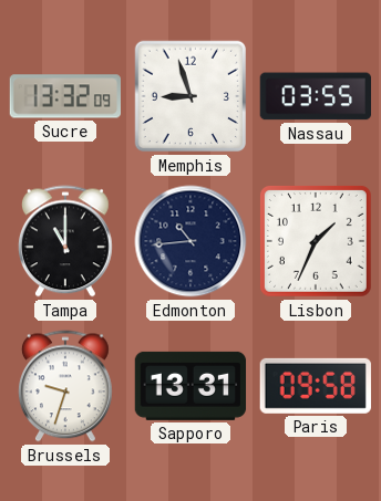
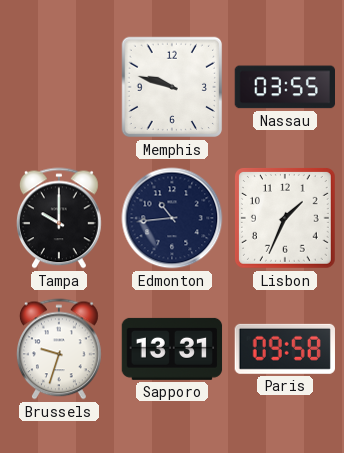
Sucre: 13:32 -> none
Memphis: 8:57 -> 9:48
Tampa: 11:00 -> 10:00
